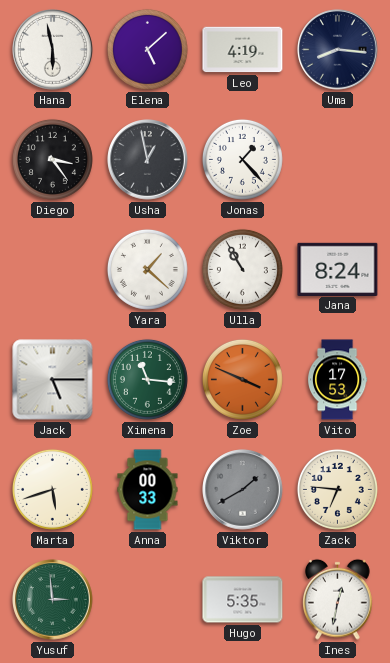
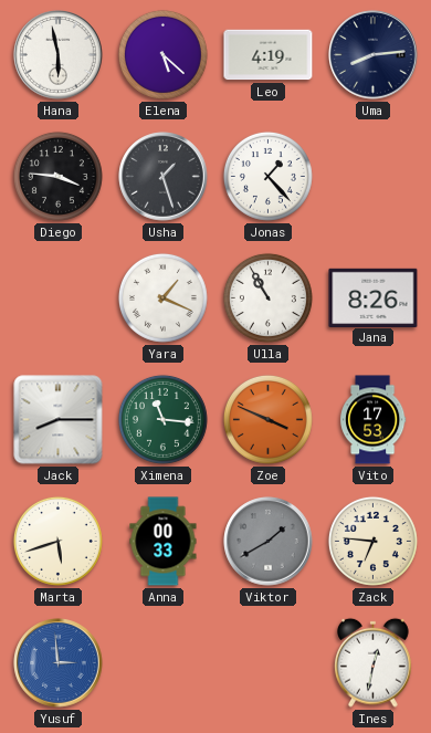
Elena: 5:08 -> 5:22
Uma: 8:16 -> 8:14
Diego: 3:24 -> 3:46
Usha: 12:58 -> 1:27
Yara: 1:22 -> 1:19
Jana: 8:24 -> 8:26
Jack: 5:15 -> 8:15
Yusuf dial: green -> blue
Hugo: 5:35 -> none
